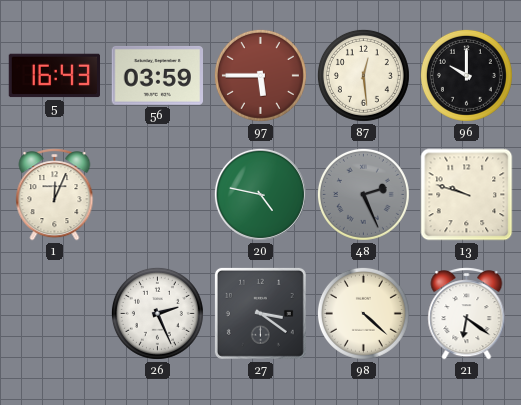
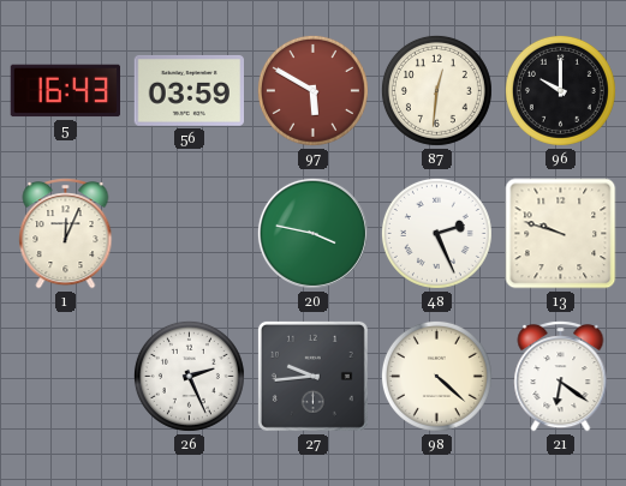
97: 5:45 -> 5:50
87: 12:29 -> 12:31
20: 4:47 -> 3:47
48 dial: grey -> white
27: 3:21 -> 9:44
